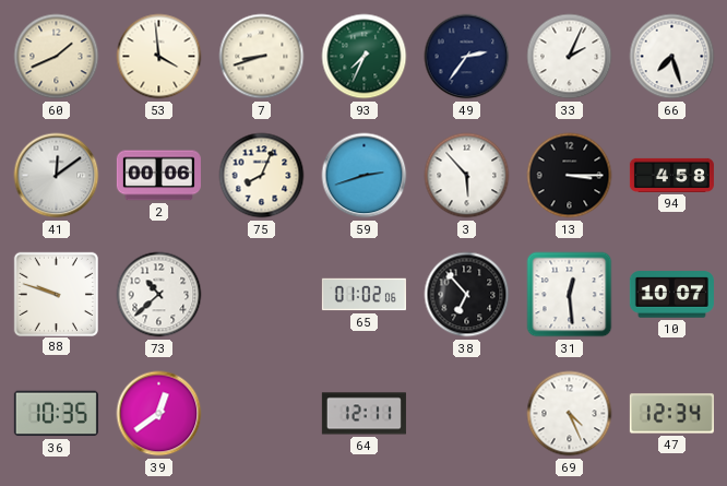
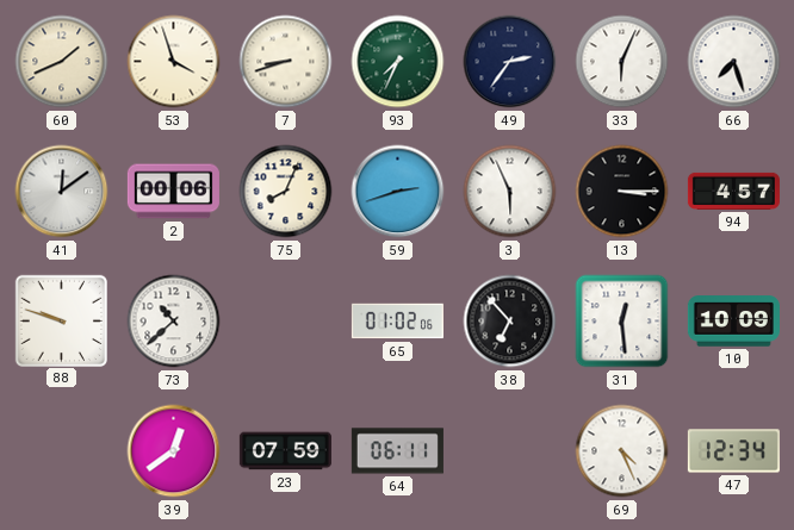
53: 3:59 -> 3:57
33: 2:04 -> 6:04
3: 5:53 -> 5:56
94: 4:58 -> 4:57
10: 10:07 -> 10:09
36: 10:35 -> none
23: none -> 07:59
64: 12:11 -> 06:11
